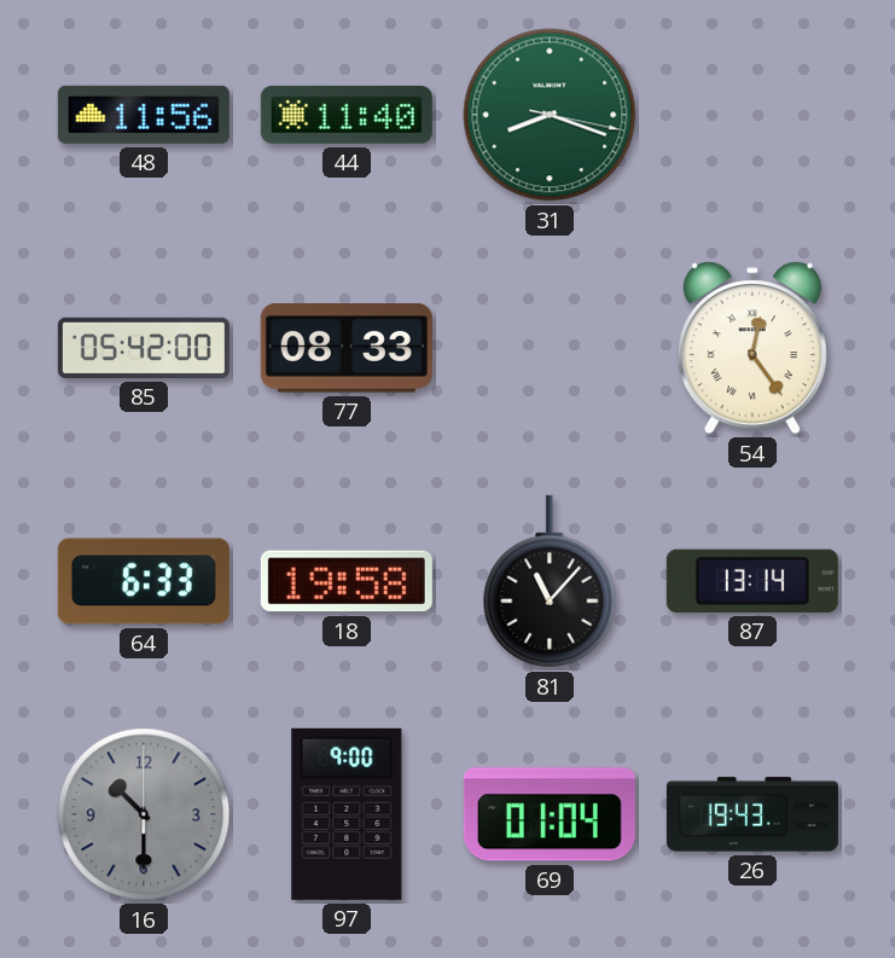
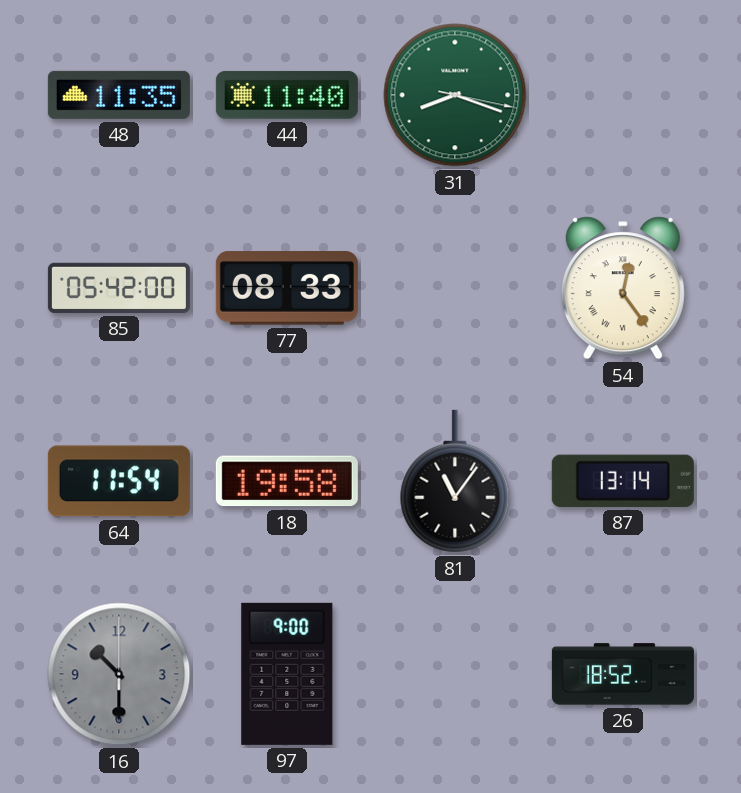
48: 11:56 -> 11:35
64: 6:33 -> 11:54
81: 11:07 -> 11:06
69: 01:04 -> none
26: 19:43 -> 18:52
